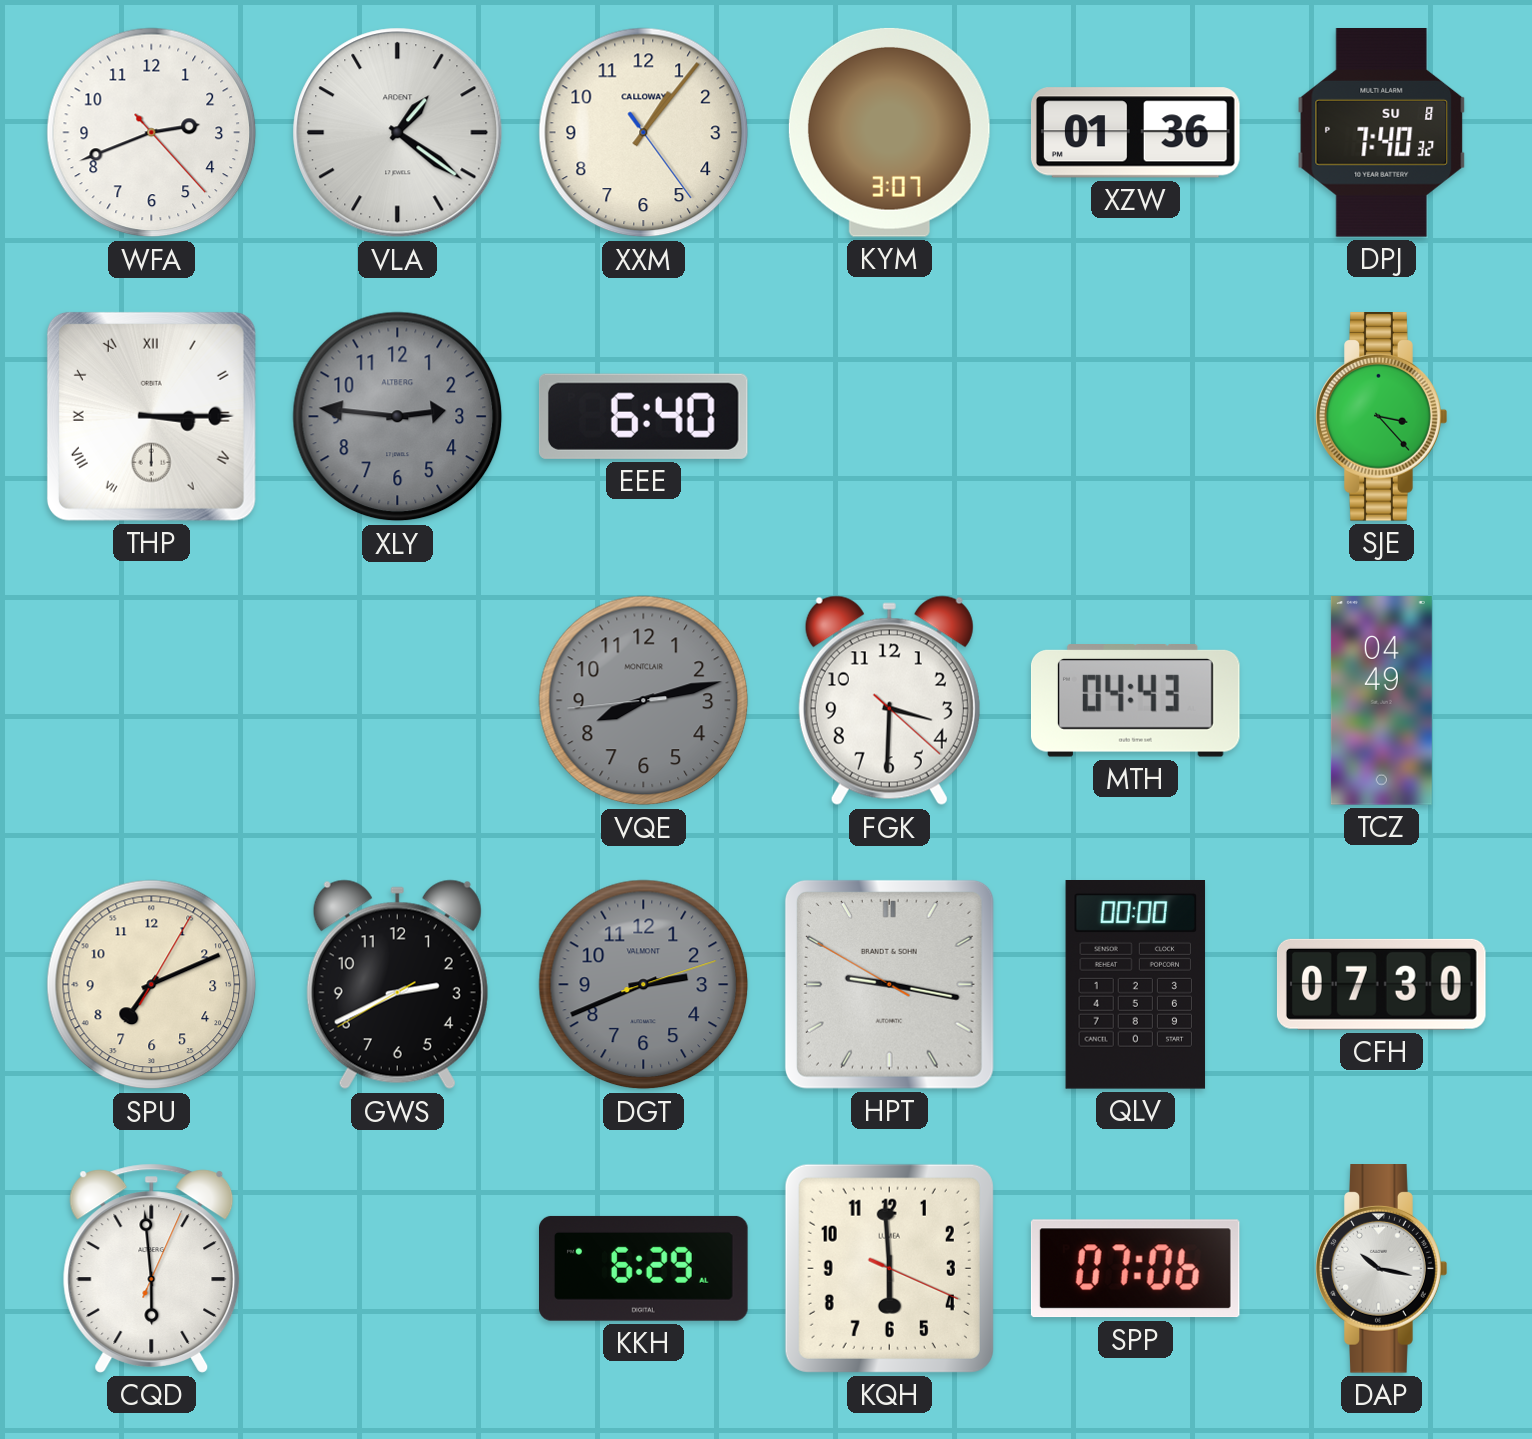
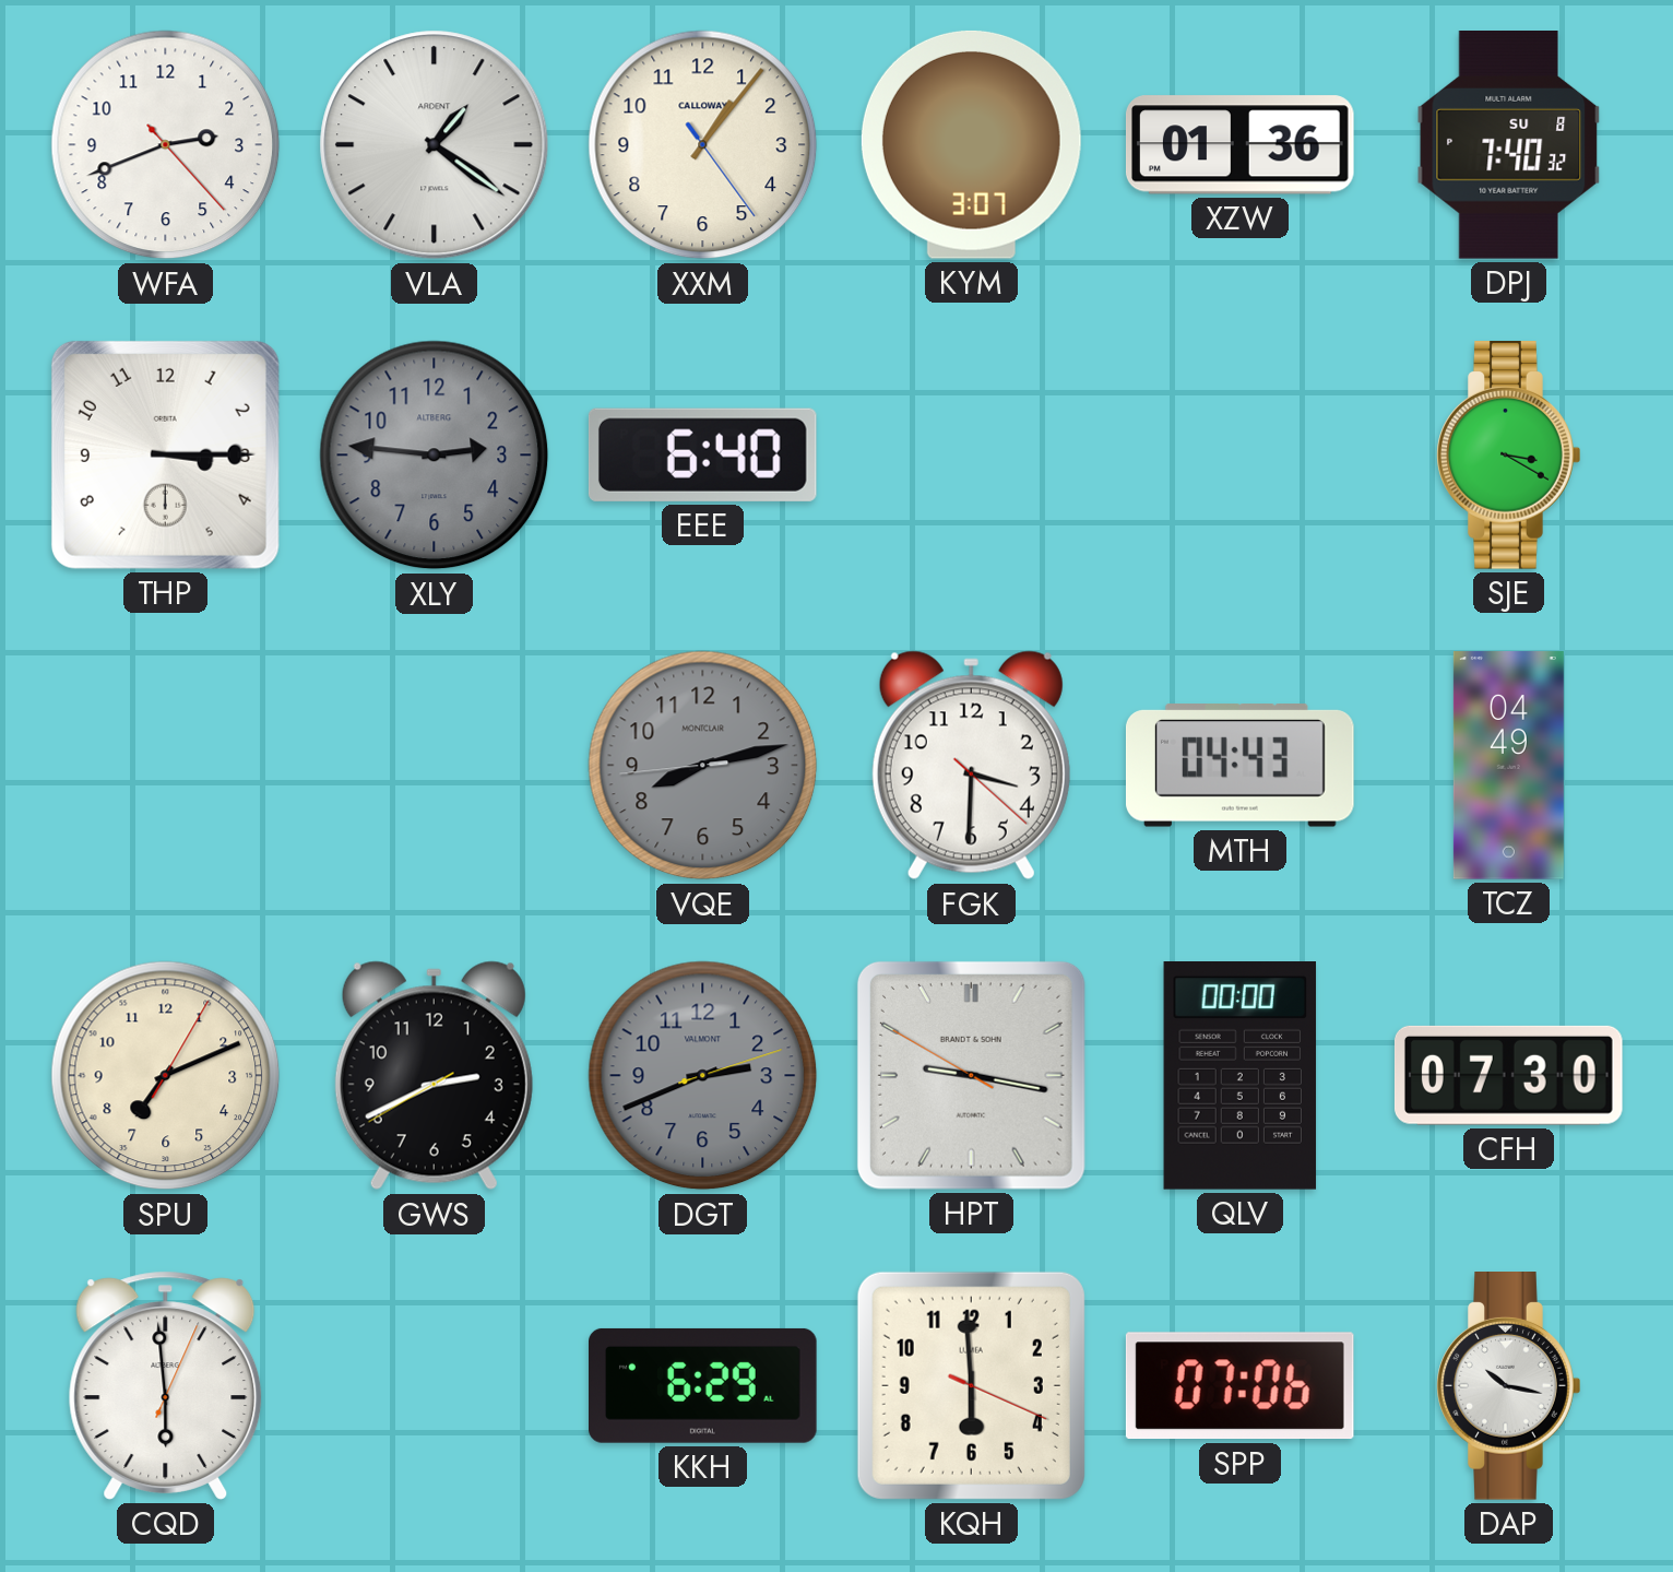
THP numerals: Roman -> Arabic
SJE: 3:23 -> 3:20
